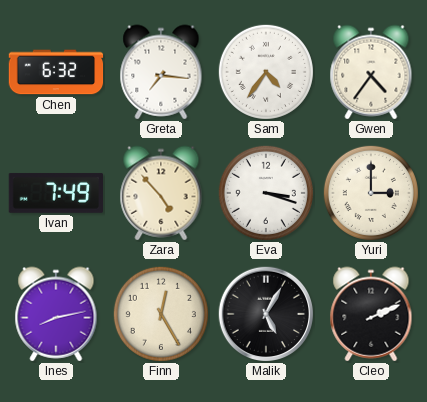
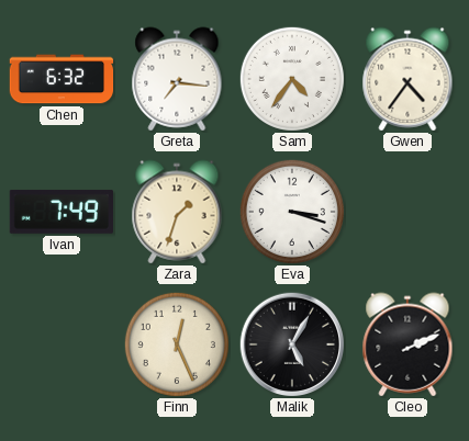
Zara: 4:53 -> 1:33
Yuri: 3:00 -> none
Ines: 8:13 -> none
Finn: 12:25 -> 12:26
